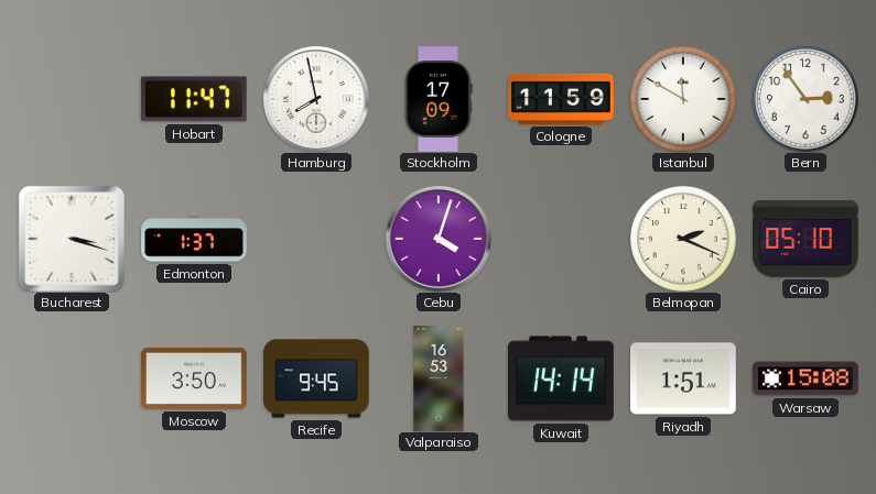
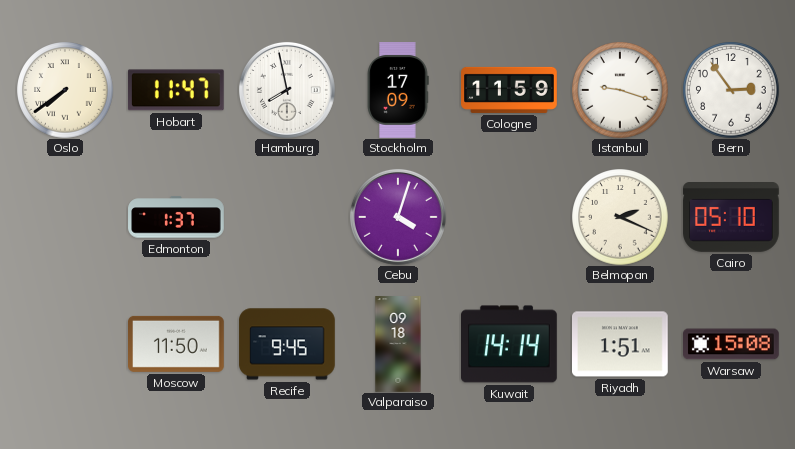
Oslo: none -> 7:39
Istanbul: 11:50 -> 9:18
Bucharest: 3:18 -> none
Moscow: 3:50 -> 11:50
Valparaiso: 16:53 -> 09:18
